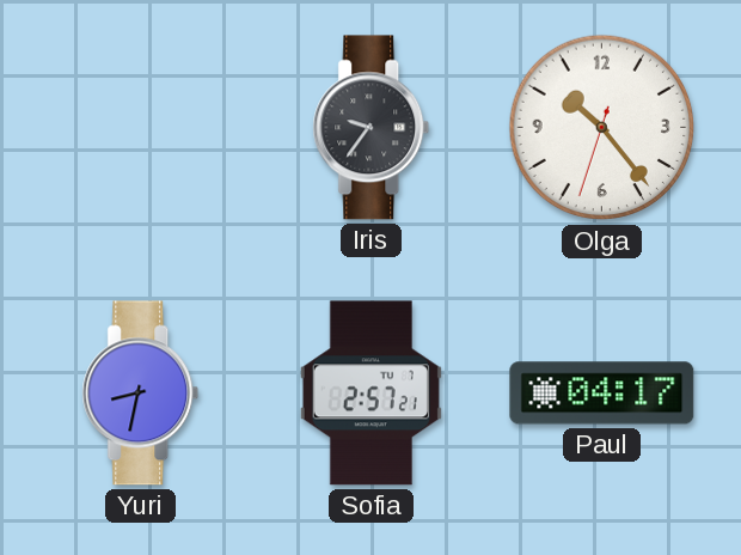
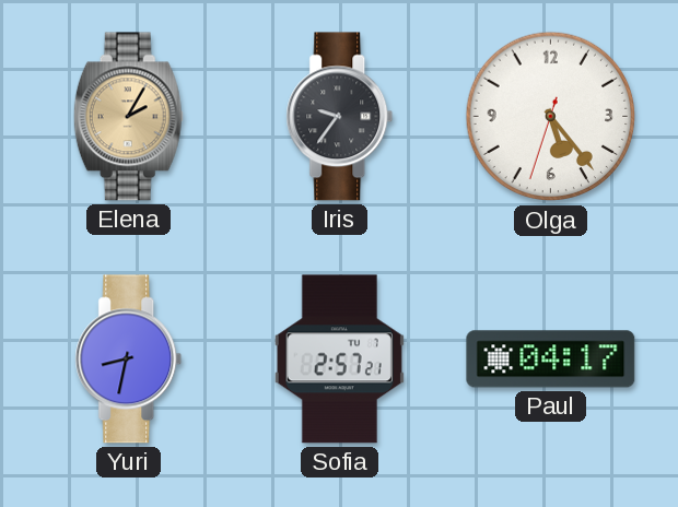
Elena: none -> 2:05
Olga: 10:23 -> 5:23
